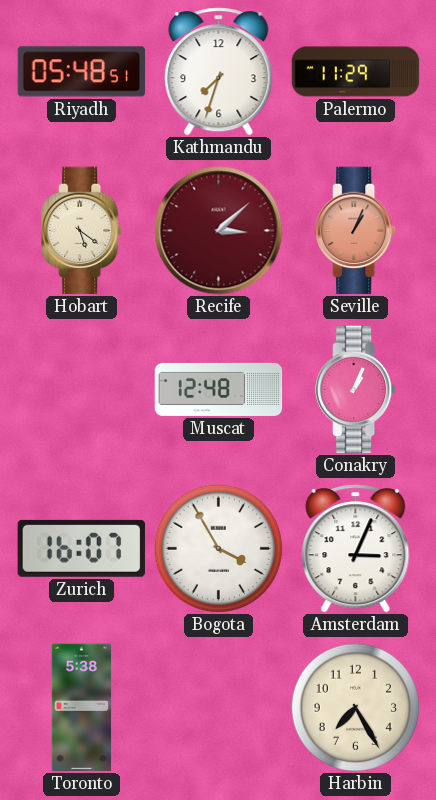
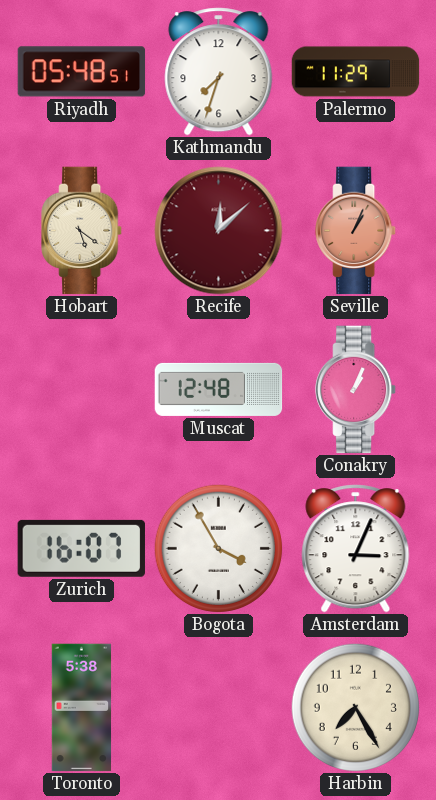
Recife: 3:08 -> 12:08
